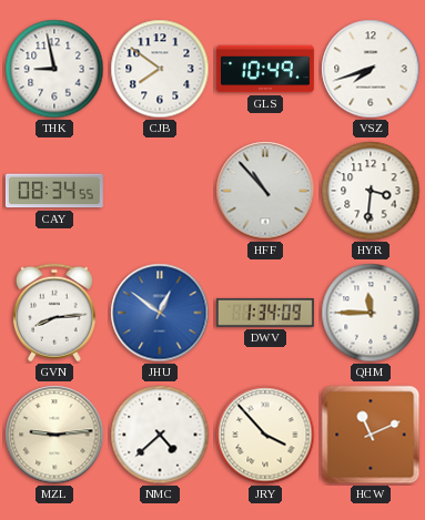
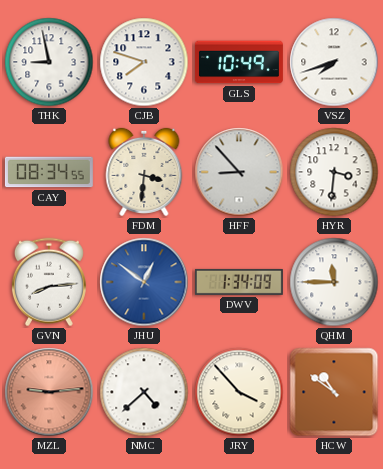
CJB: 7:51 -> 7:48
FDM: none -> 3:31
HFF: 10:53 -> 8:53
MZL dial: cream -> salmon
HCW: 11:11 -> 10:51
